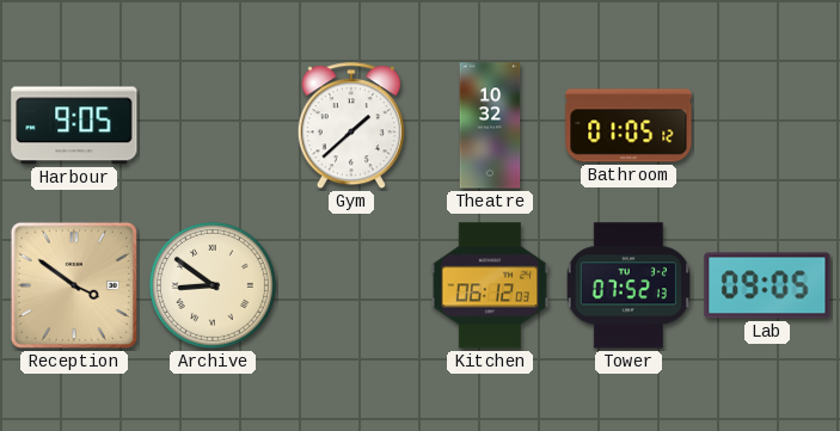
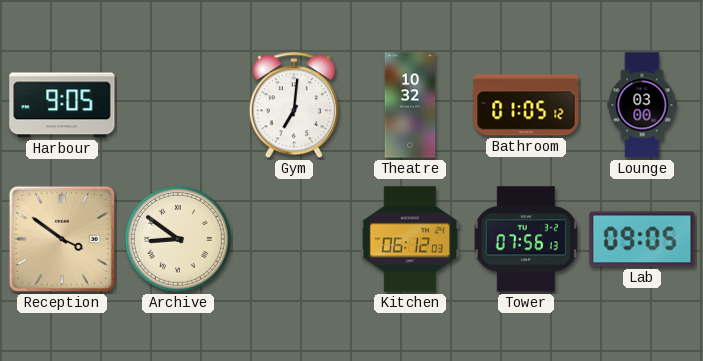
Gym: 1:38 -> 7:01
Lounge: none -> 03:00
Tower: 07:52 -> 07:56
